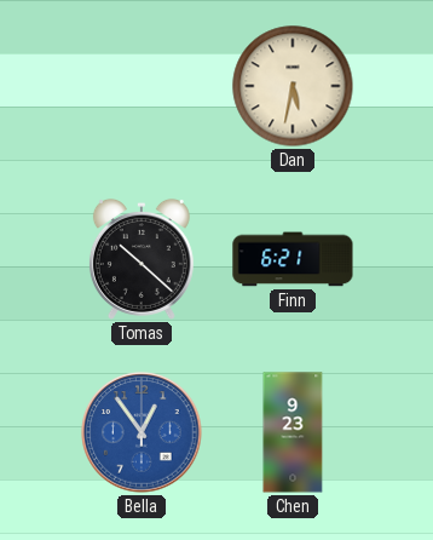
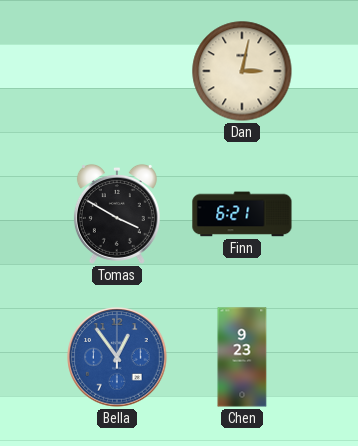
Dan: 5:32 -> 3:02
Tomas: 10:22 -> 3:50
